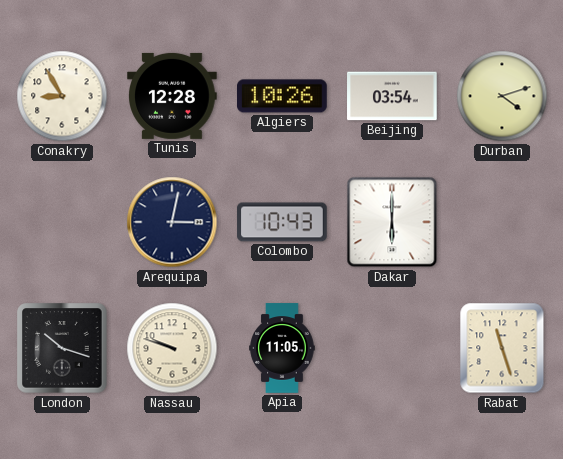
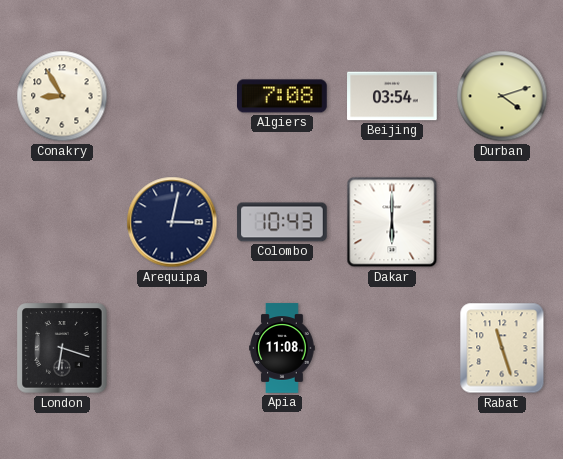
Tunis: 12:28 -> none
Algiers: 10:26 -> 7:08
London: 10:18 -> 6:18
Nassau: 9:48 -> none
Apia: 11:05 -> 11:08
